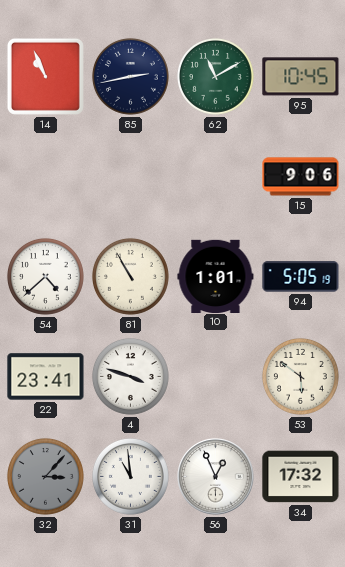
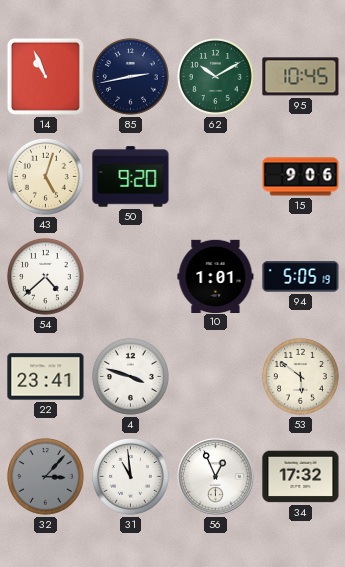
62: 11:10 -> 10:10
43: none -> 5:03
50: none -> 9:20
81: 10:55 -> none
